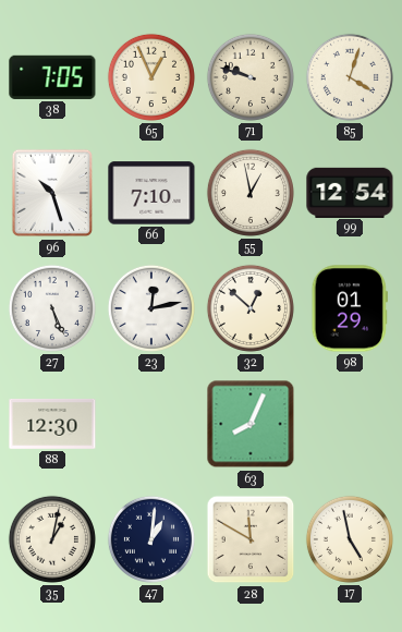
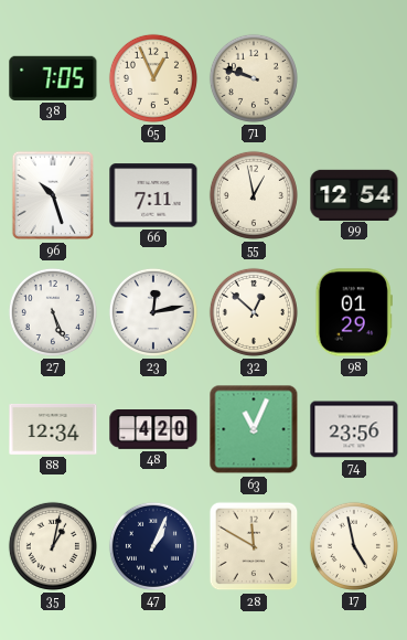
85: 4:03 -> none
66: 7:10 -> 7:11
88: 12:30 -> 12:34
48: none -> 4:20
63: 8:04 -> 11:04
74: none -> 23:56
47: 1:01 -> 1:04
